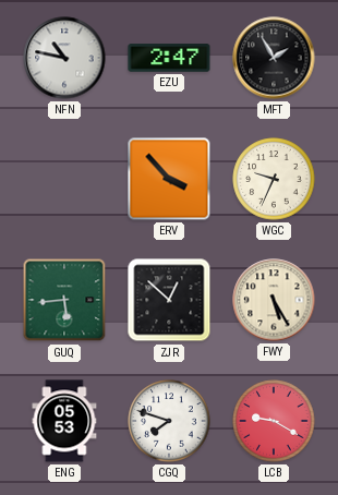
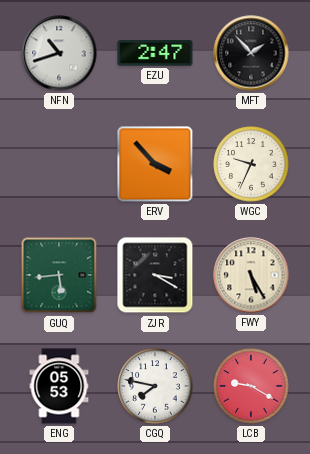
NFN: 10:47 -> 10:42
MFT: 1:55 -> 1:53
ZJR: 12:52 -> 3:20
CGQ: 7:48 -> 7:47
